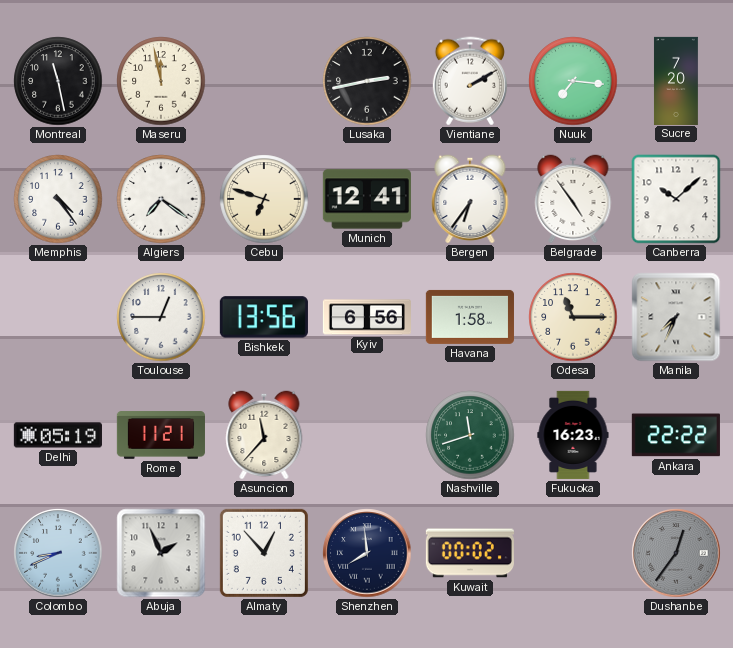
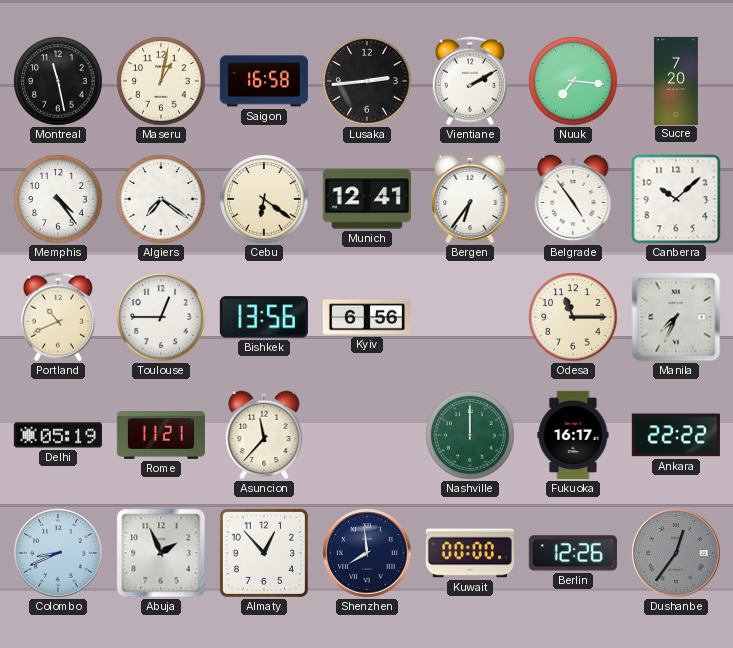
Maseru: 11:58 -> 1:02
Saigon: none -> 16:58
Lusaka: 2:43 -> 2:44
Cebu: 6:48 -> 6:21
Portland: none -> 10:41
Havana: 1:58 -> none
Nashville: 11:42 -> 12:00
Fukuoka: 16:23 -> 16:17
Kuwait: 00:02 -> 00:00
Berlin: none -> 12:26
